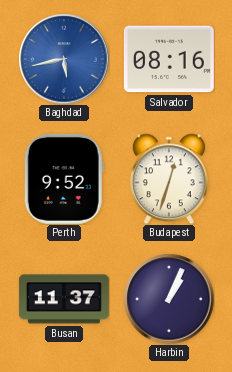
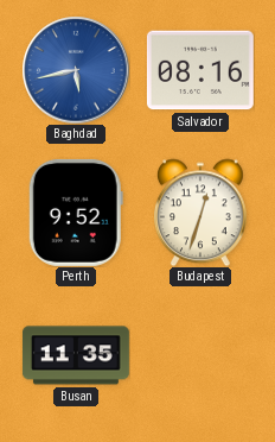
Busan: 11:37 -> 11:35
Harbin: 1:04 -> none
